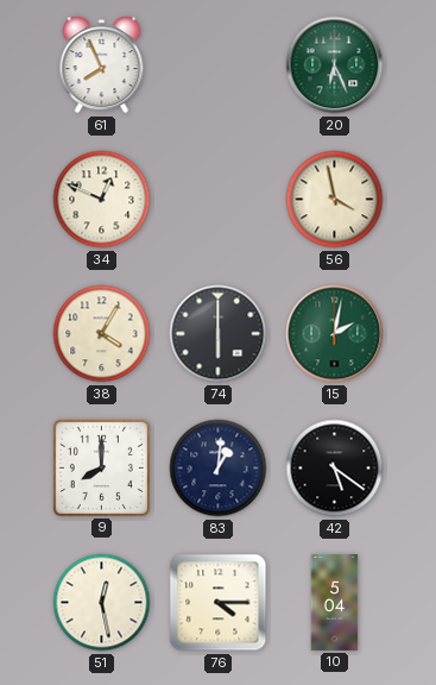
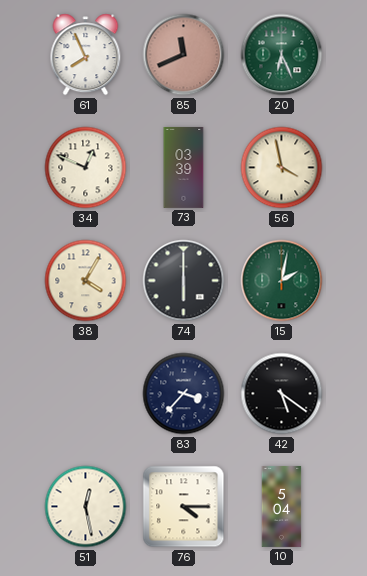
85: none -> 11:41
73: none -> 03:39
9: 8:00 -> none
83: 1:01 -> 3:37
